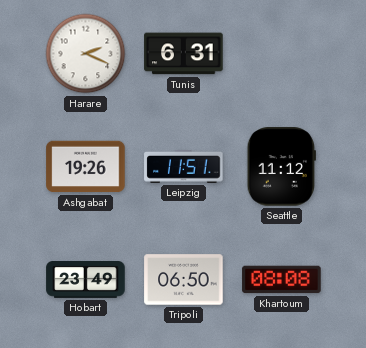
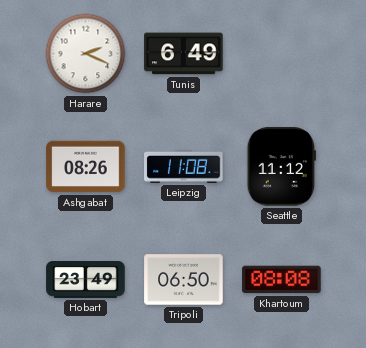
Tunis: 6:31 -> 6:49
Ashgabat: 19:26 -> 08:26
Leipzig: 11:51 -> 11:08
